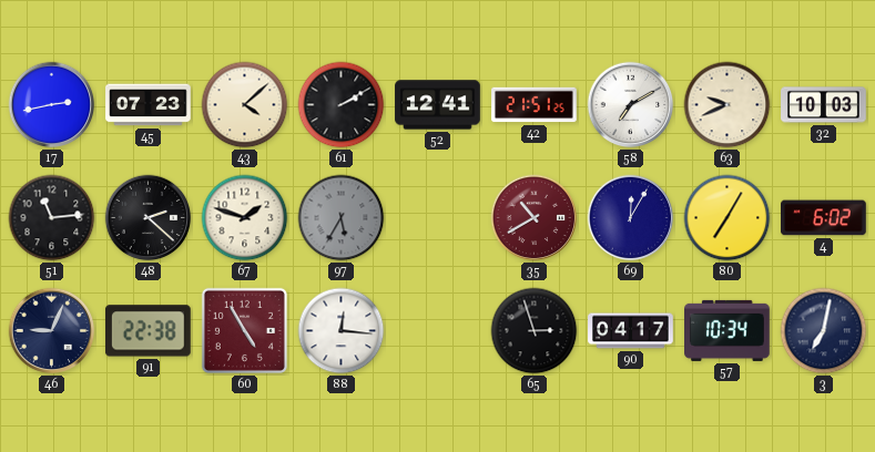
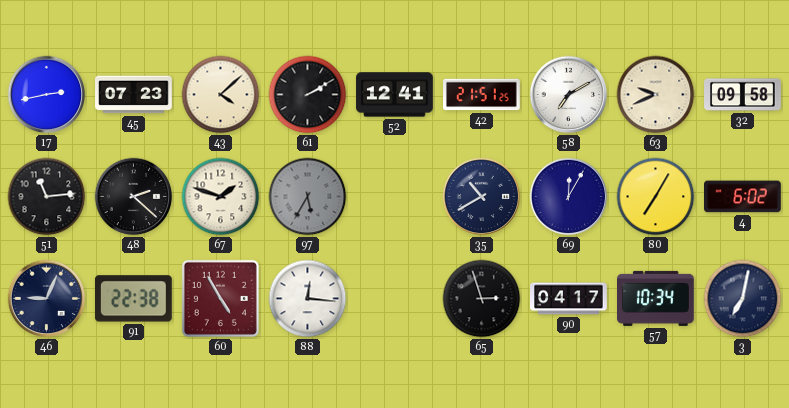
32: 10:03 -> 09:58
35 dial: burgundy -> navy
